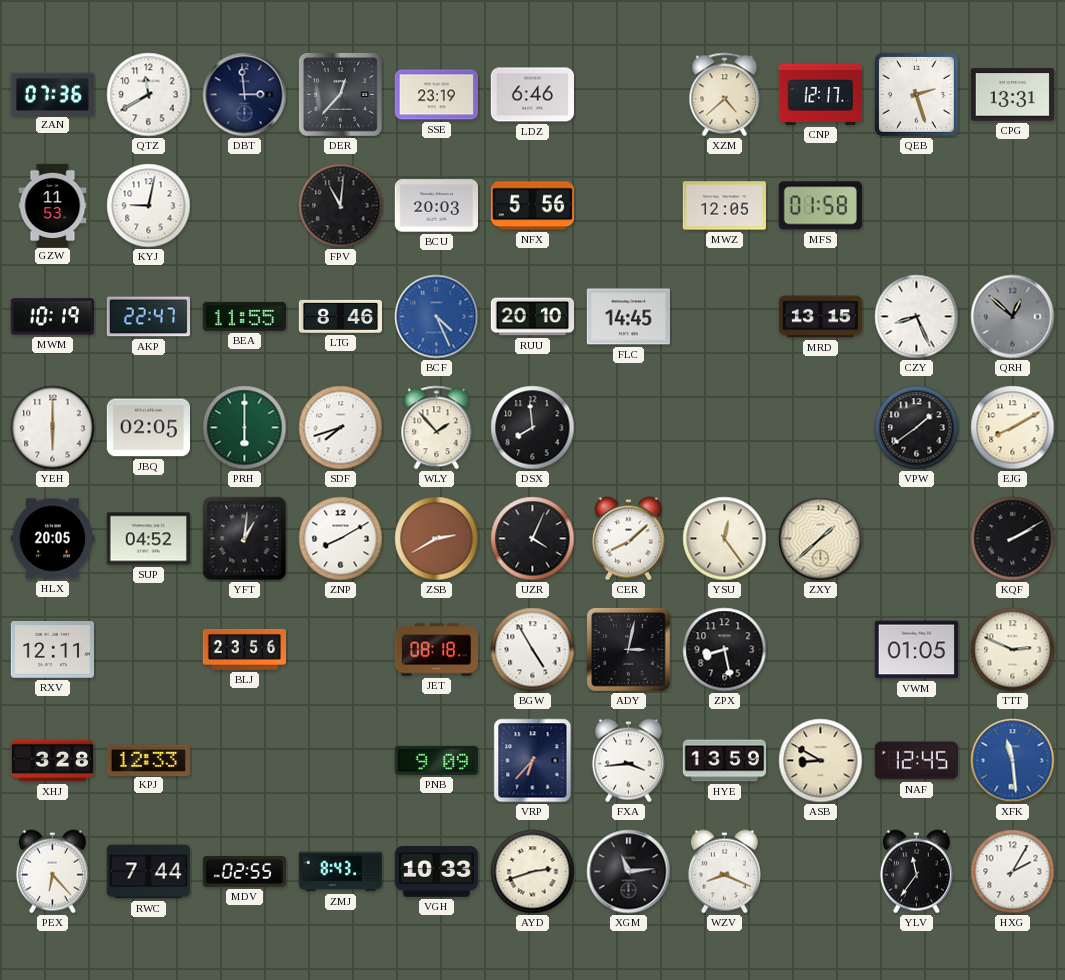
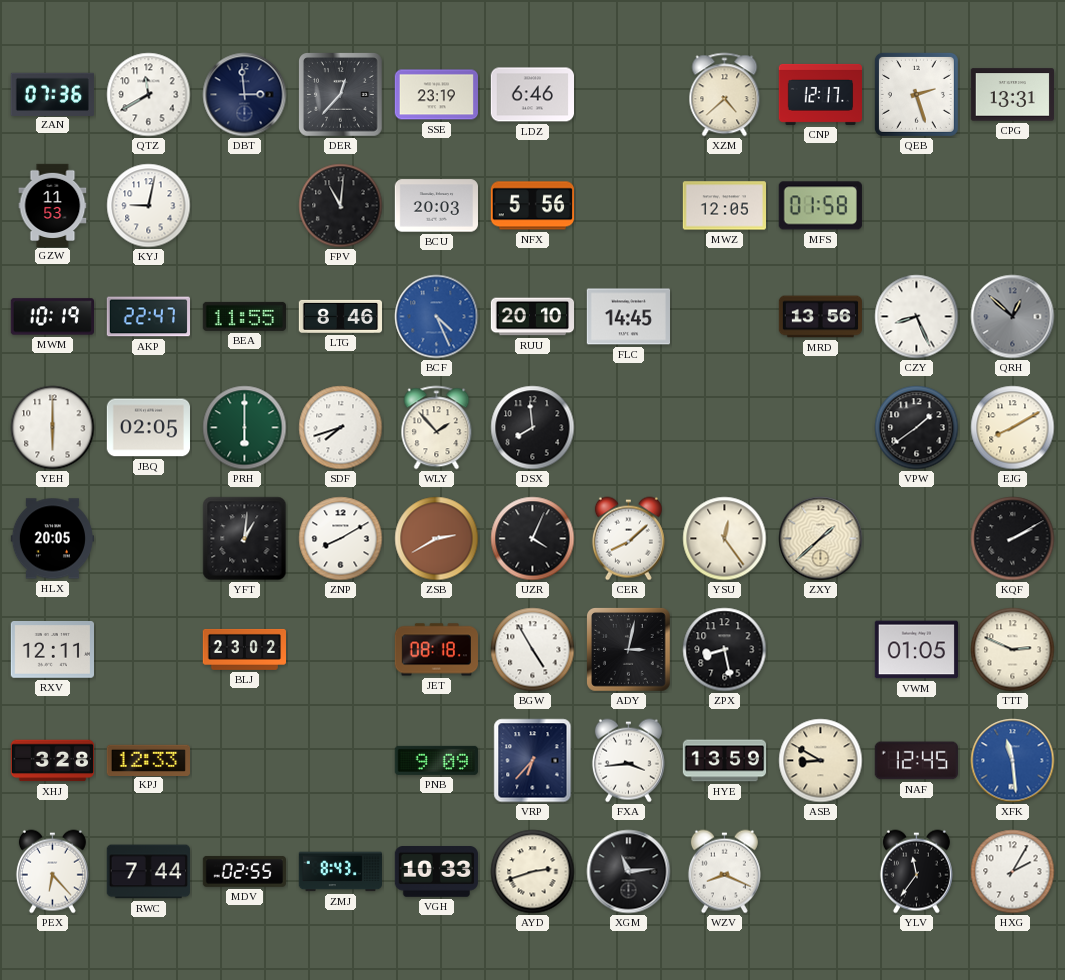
MRD: 13:15 -> 13:56
SUP: 04:52 -> none
BLJ: 23:56 -> 23:02
